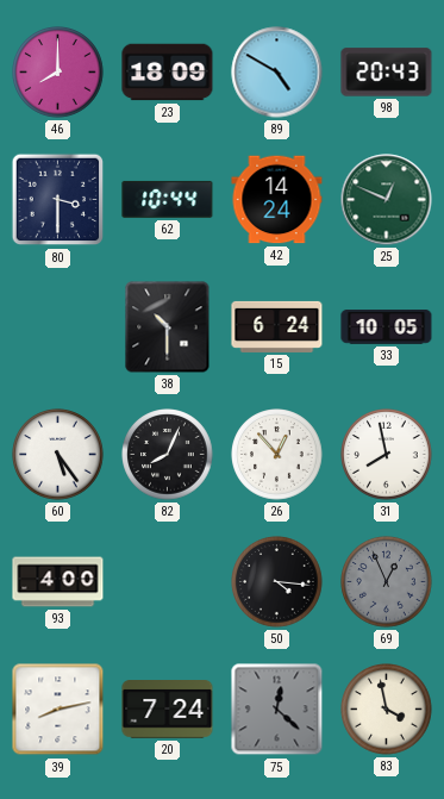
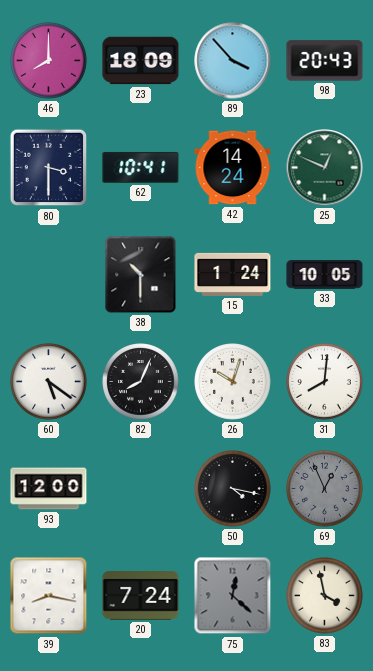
89: 4:50 -> 3:53
62: 10:44 -> 10:41
15: 6:24 -> 1:24
60: 5:24 -> 5:21
26: 12:53 -> 10:03
31: 7:58 -> 8:01
93: 4:00 -> 12:00
50: 4:16 -> 4:17
39: 8:13 -> 8:17
